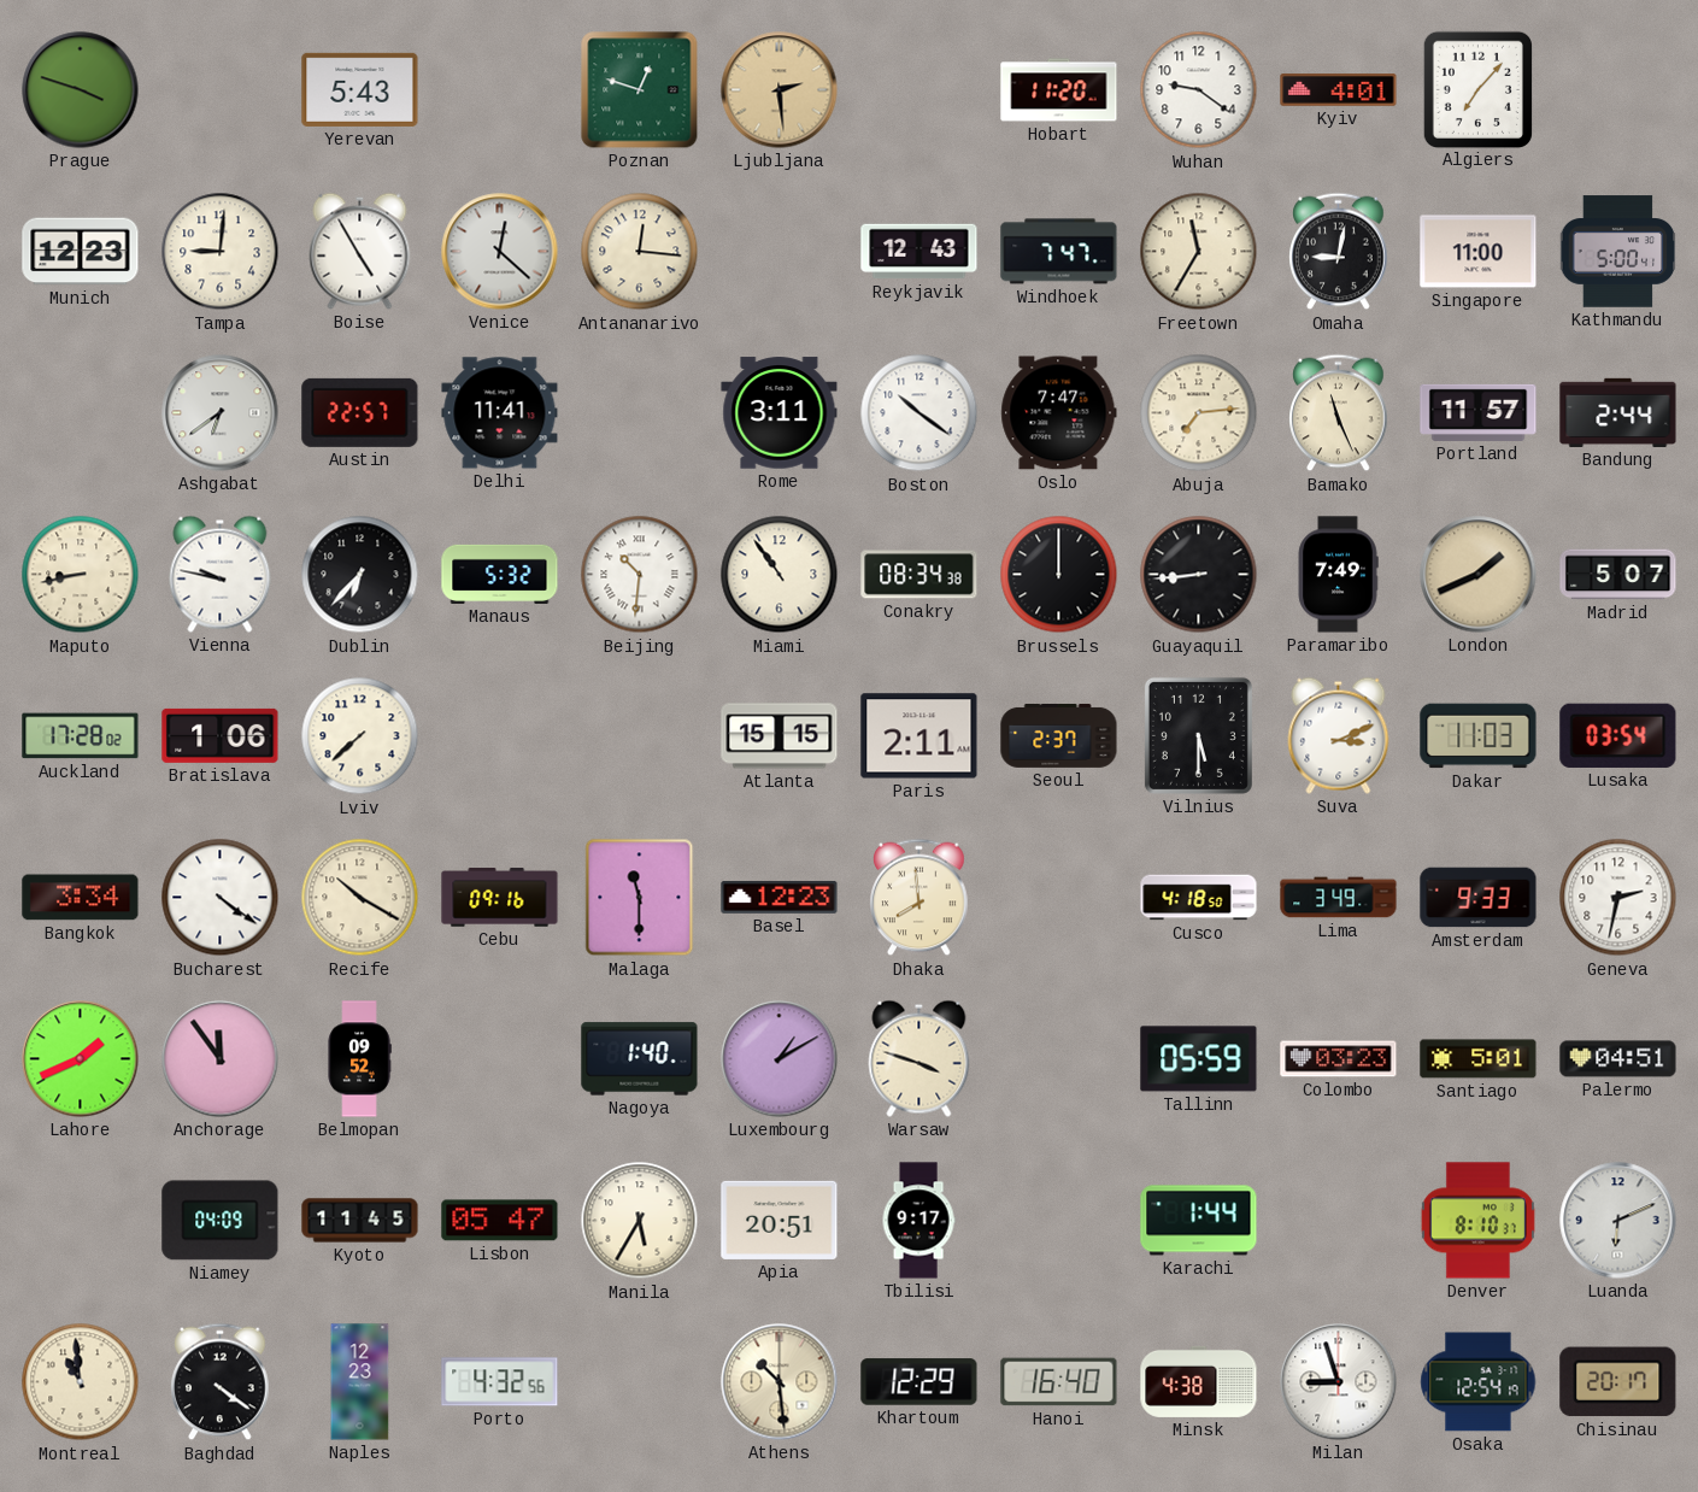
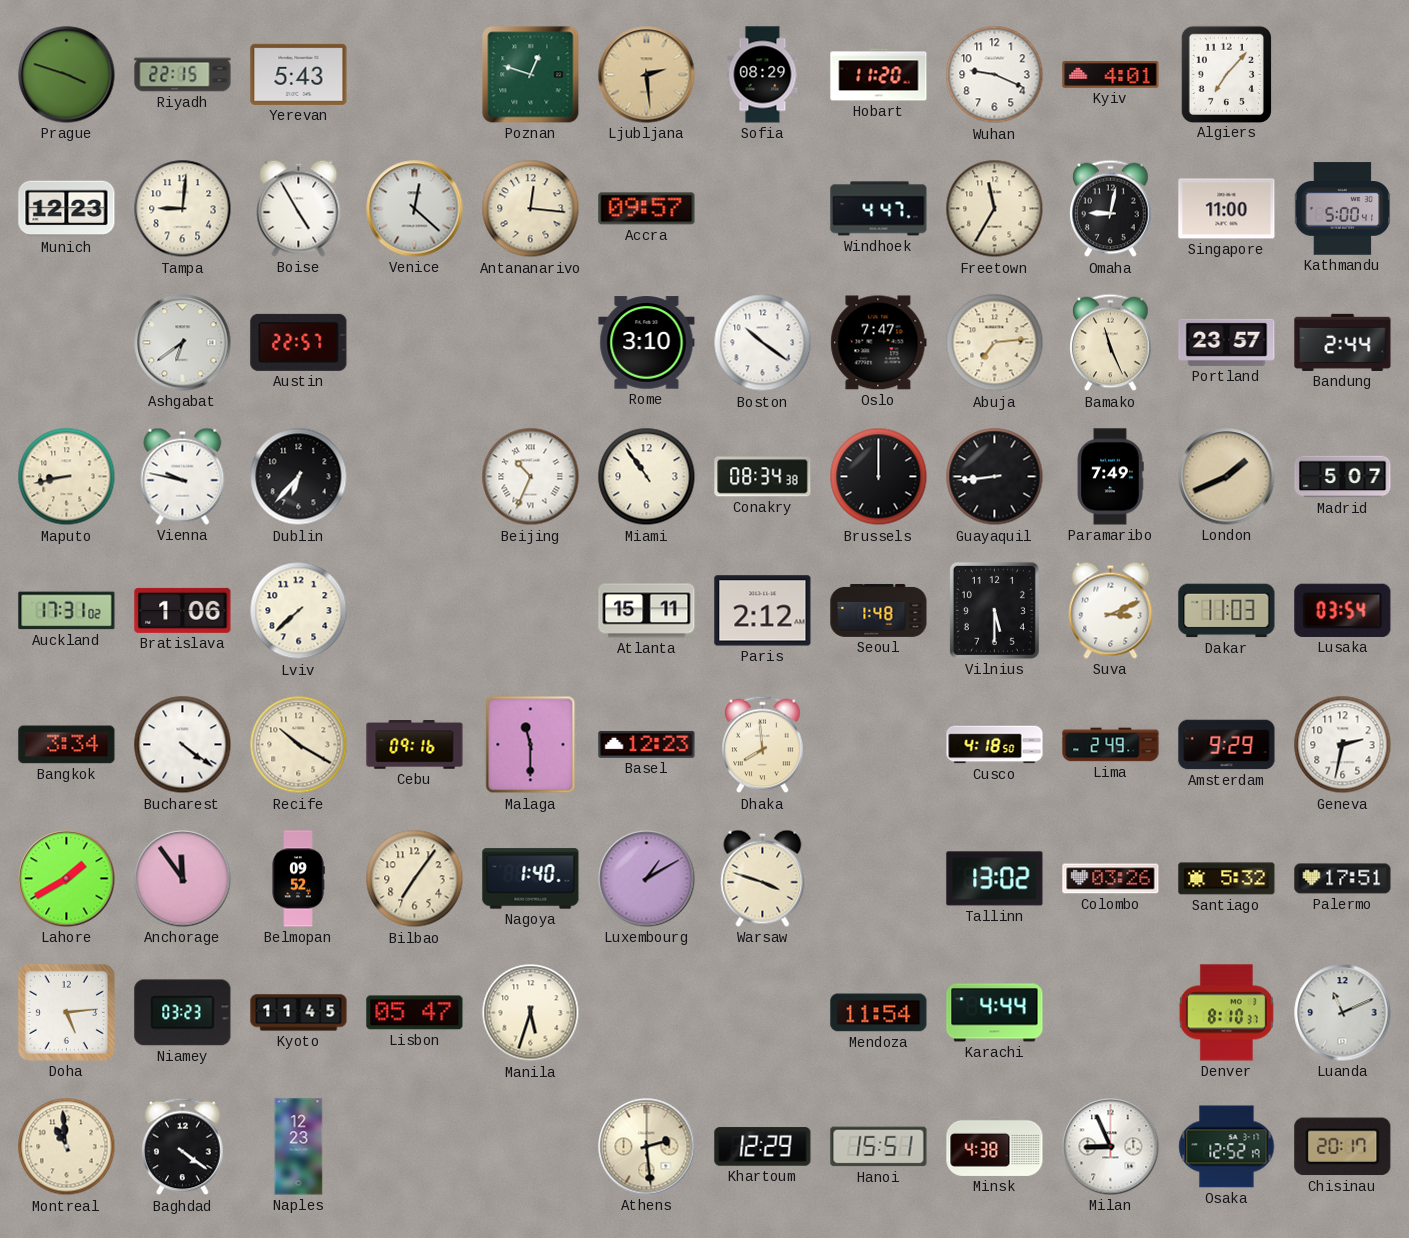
Riyadh: none -> 22:15
Sofia: none -> 08:29
Wuhan: 9:21 -> 9:19
Accra: none -> 09:57
Reykjavik: 12:43 -> none
Windhoek: 7:47 -> 4:47
Delhi: 11:41 -> none
Rome: 3:11 -> 3:10
Portland: 11:57 -> 23:57
Manaus: 5:32 -> none
Beijing: 10:31 -> 10:34
Auckland: 17:28 -> 17:31
Atlanta: 15:15 -> 15:11
Paris: 2:11 -> 2:12
Seoul: 2:37 -> 1:48
Lima: 3:49 -> 2:49
Amsterdam: 9:33 -> 9:29
Lahore: 1:41 -> 1:40
Bilbao: none -> 7:06
Tallinn: 05:59 -> 13:02
Colombo: 03:23 -> 03:26
Santiago: 5:01 -> 5:32
Palermo: 04:51 -> 17:51
Doha: none -> 5:14
Niamey: 04:09 -> 03:23
Manila: 5:35 -> 5:33
Apia: 20:51 -> none
Tbilisi: 9:17 -> none
Mendoza: none -> 11:54
Karachi: 1:44 -> 4:44
Luanda: 6:11 -> 11:11
Porto: 4:32 -> none
Athens: 10:29 -> 2:29
Hanoi: 16:40 -> 15:51
Milan: 8:57 -> 8:56
Osaka: 12:54 -> 12:52
